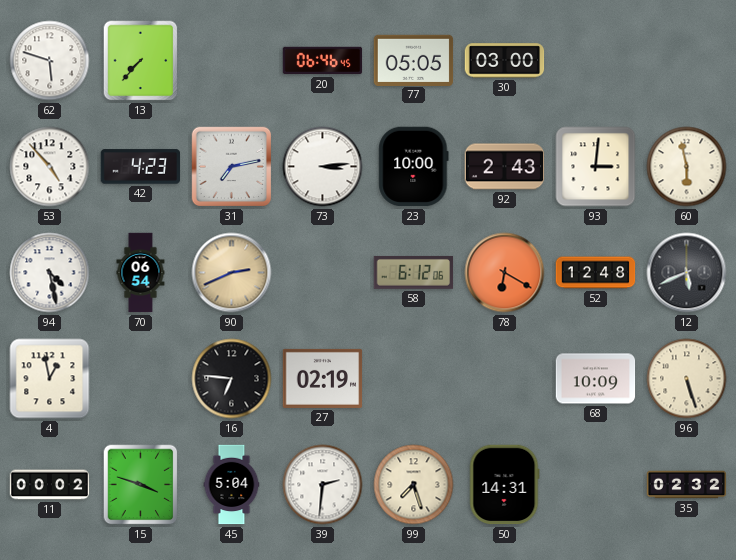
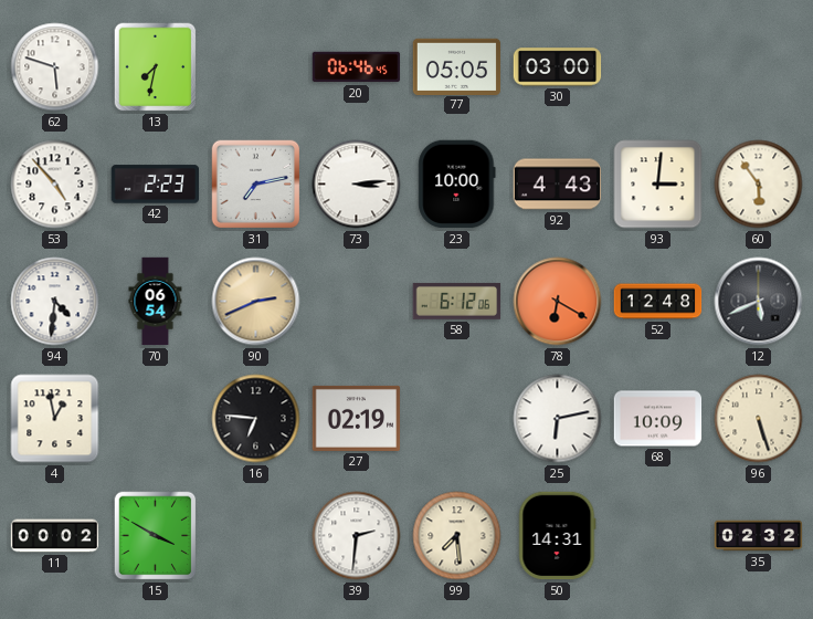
13: 7:37 -> 7:32
42: 4:23 -> 2:23
92: 2:43 -> 4:43
60: 5:58 -> 5:54
94: 4:28 -> 4:31
25: none -> 6:13
15: 3:48 -> 3:50
45: 5:04 -> none
99: 7:27 -> 7:29
